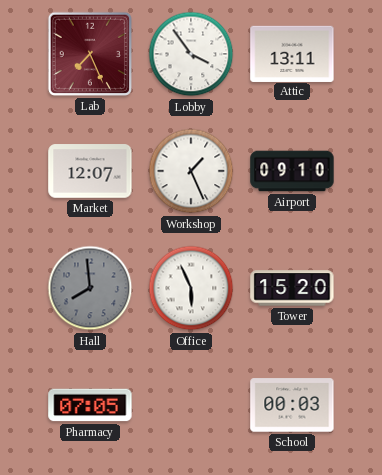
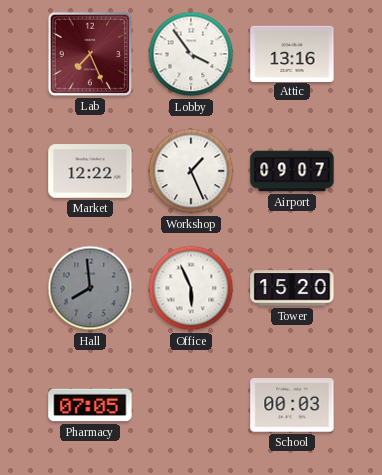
Attic: 13:11 -> 13:16
Market: 12:07 -> 12:22
Airport: 09:10 -> 09:07
